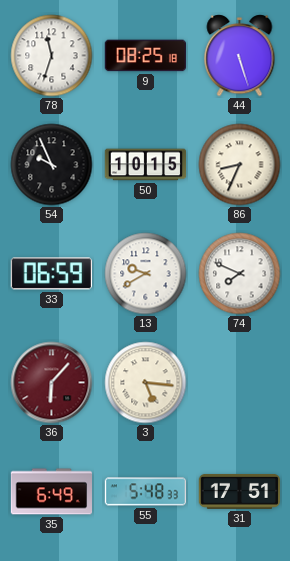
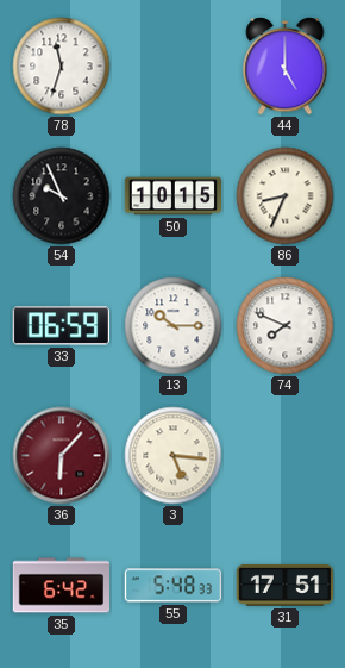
9: 08:25 -> none
44: 5:27 -> 5:00
13: 9:40 -> 10:15
35: 6:49 -> 6:42
